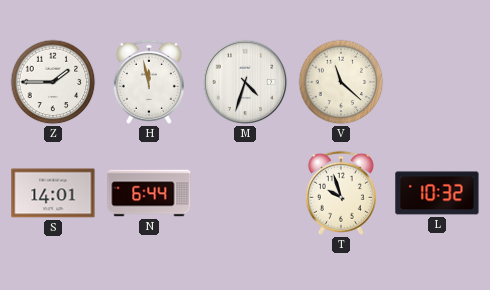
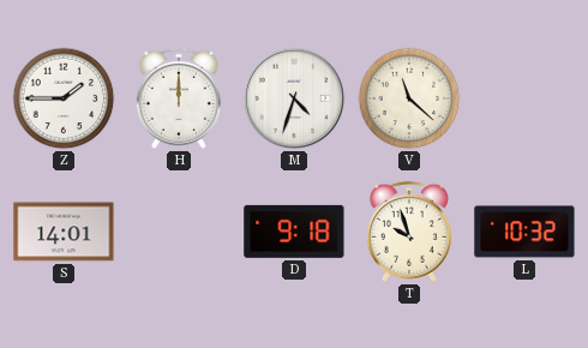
H: 11:58 -> 12:00
N: 6:44 -> none
D: none -> 9:18
